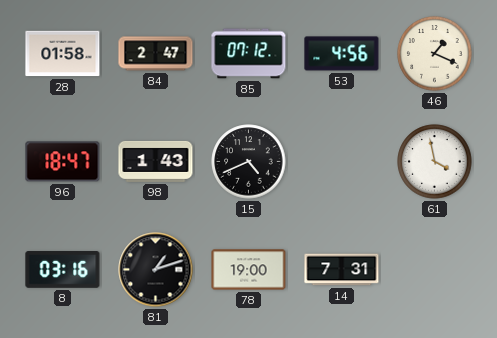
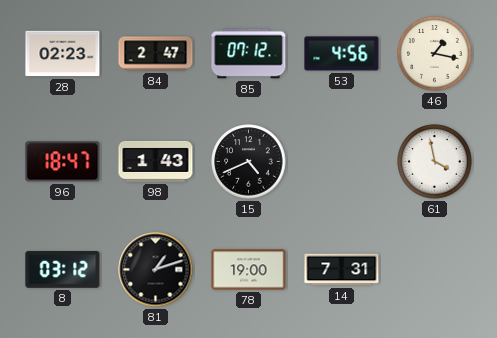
28: 01:58 -> 02:23
46: 1:19 -> 1:17
8: 03:16 -> 03:12
